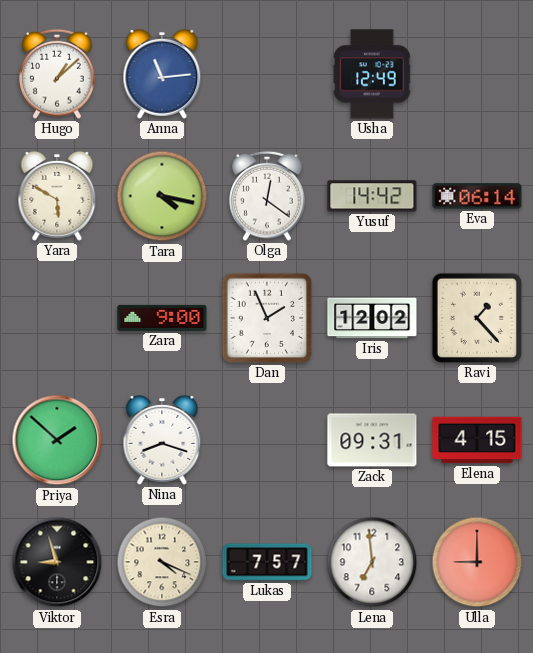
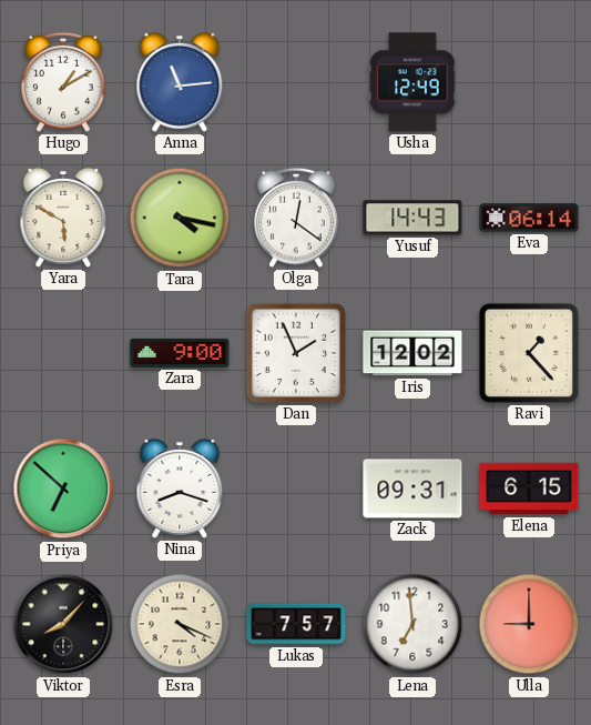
Hugo: 1:08 -> 1:10
Yusuf: 14:42 -> 14:43
Priya: 1:52 -> 6:52
Elena: 4:15 -> 6:15
Viktor: 8:57 -> 8:07
